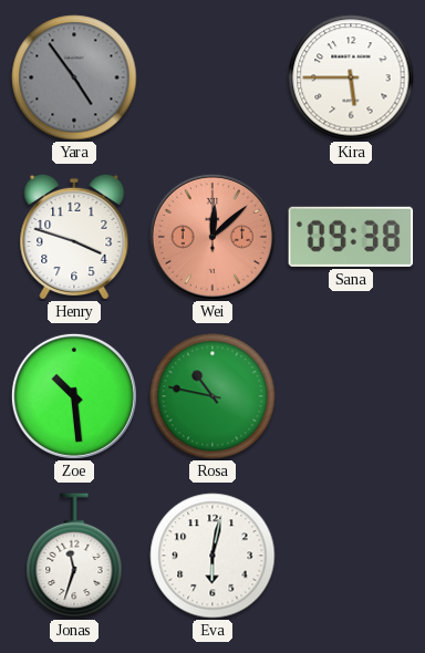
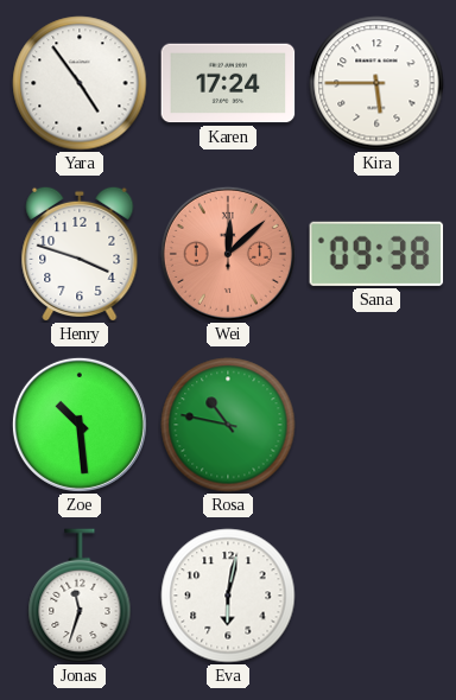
Yara dial: grey -> white
Karen: none -> 17:24
